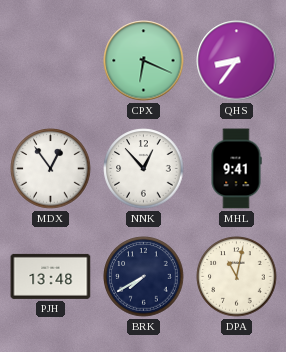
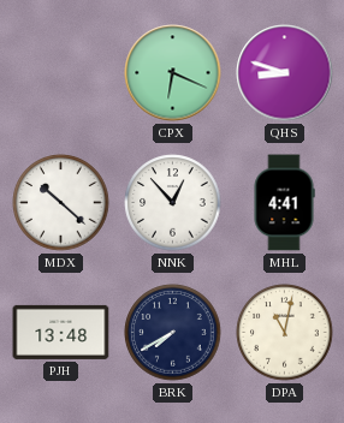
QHS: 8:36 -> 8:48
MDX: 12:54 -> 10:22
MHL: 9:41 -> 4:41
